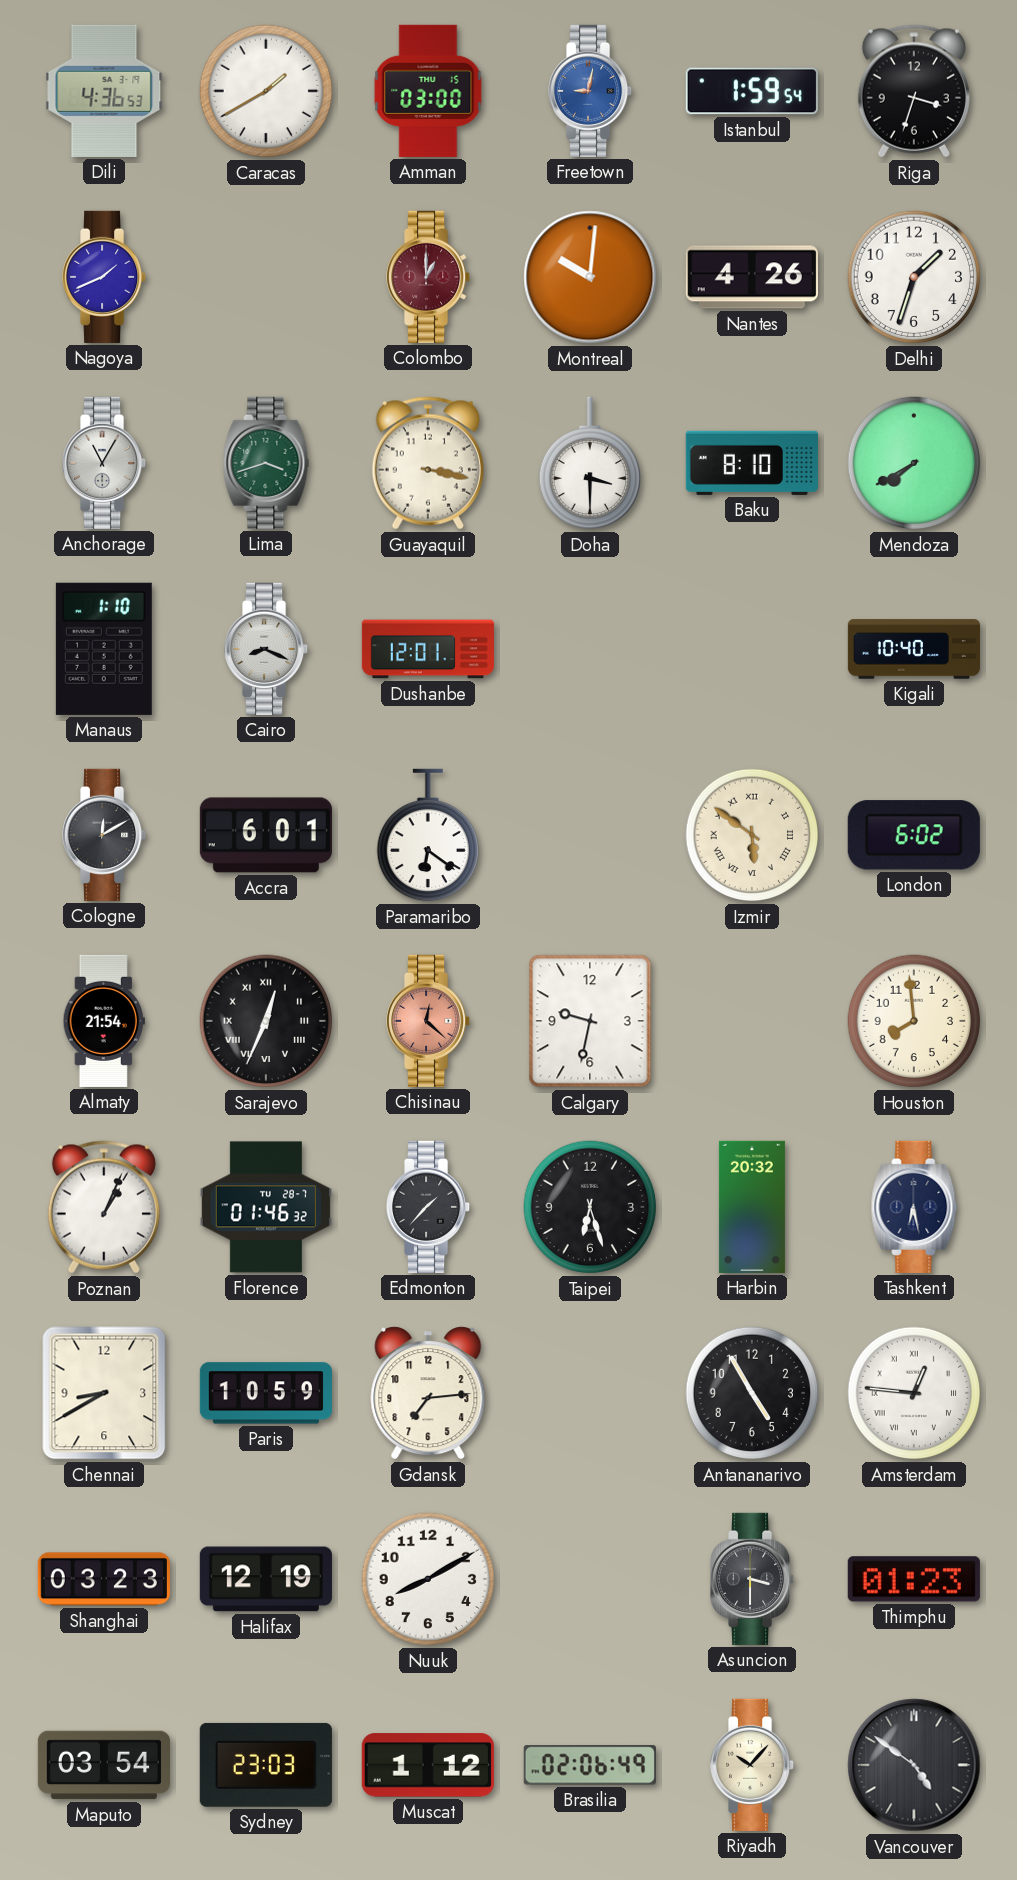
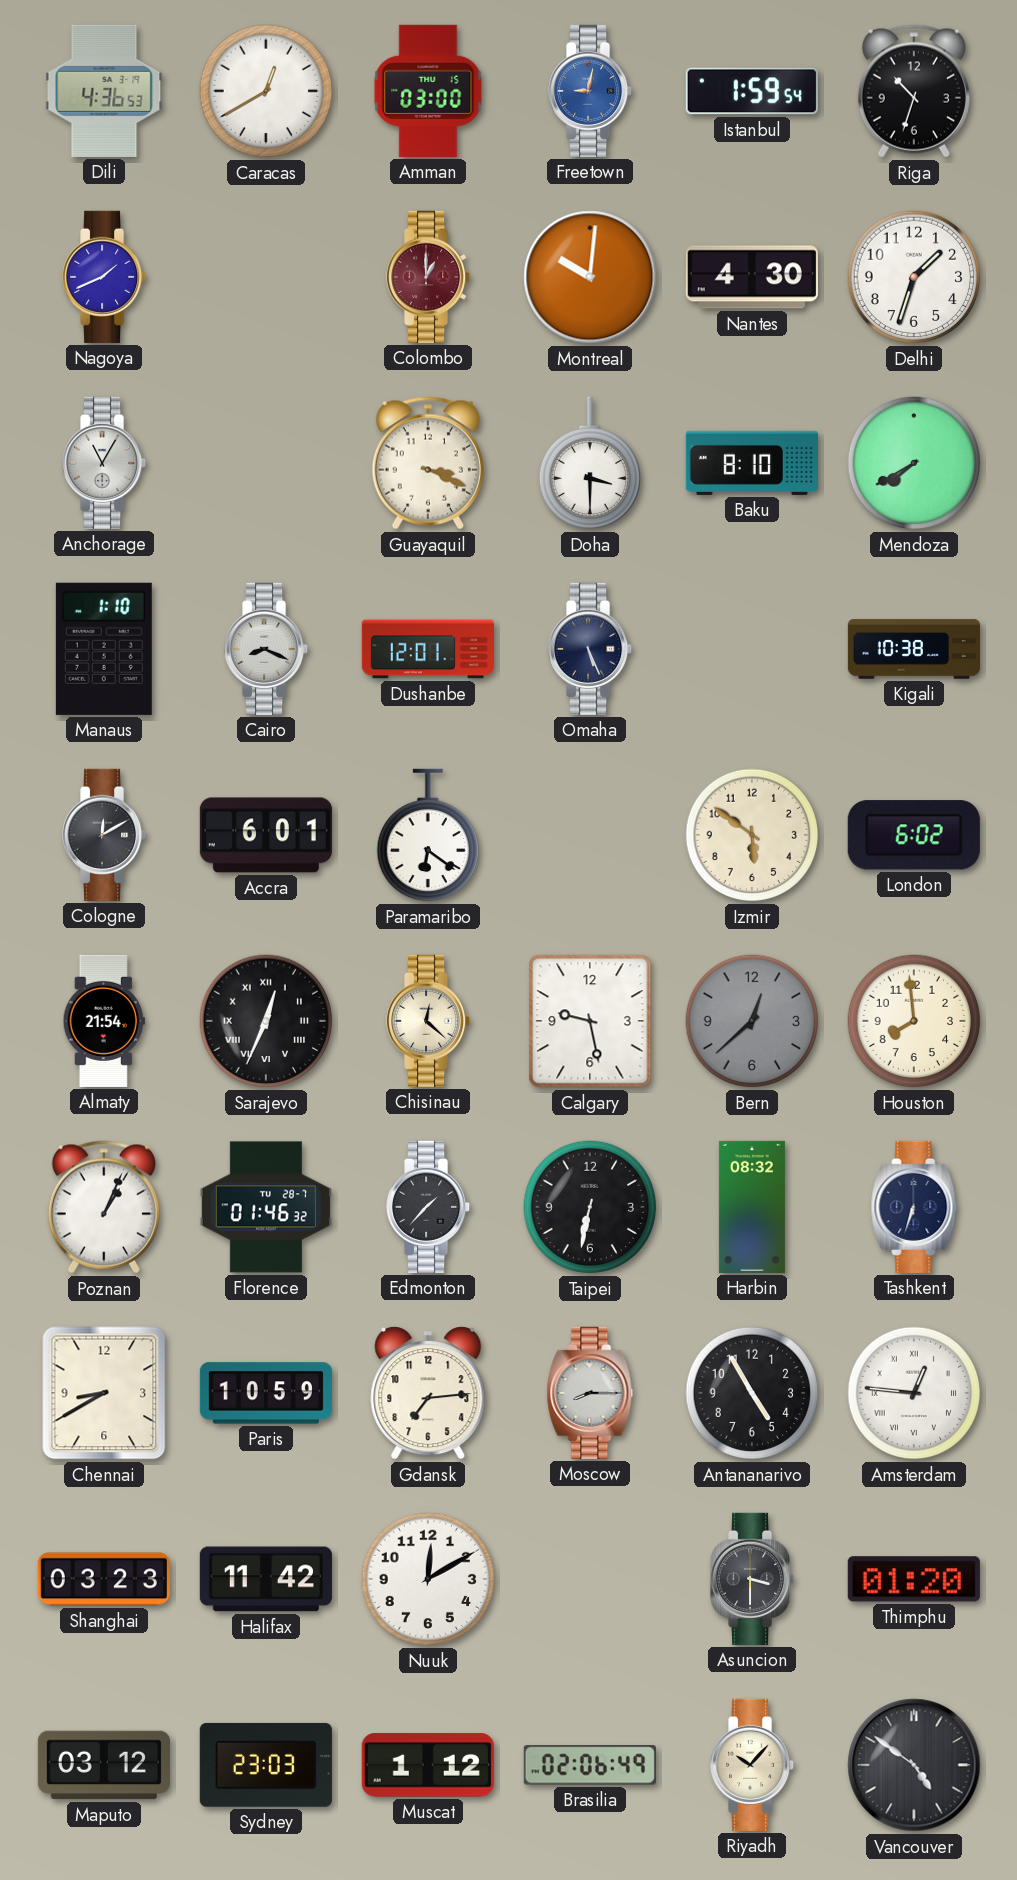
Caracas: 1:40 -> 12:40
Riga: 3:33 -> 10:33
Nantes: 4:26 -> 4:30
Lima: 3:42 -> none
Guayaquil: 3:17 -> 3:19
Omaha: none -> 5:26
Kigali: 10:40 -> 10:38
Izmir numerals: Roman -> Arabic
Chisinau dial: salmon -> cream
Calgary: 9:32 -> 9:28
Bern: none -> 12:38
Taipei: 6:27 -> 6:32
Harbin: 20:32 -> 08:32
Tashkent: 6:28 -> 6:33
Moscow: none -> 8:15
Halifax: 12:19 -> 11:42
Nuuk: 8:10 -> 12:10
Thimphu: 01:23 -> 01:20
Maputo: 03:54 -> 03:12
